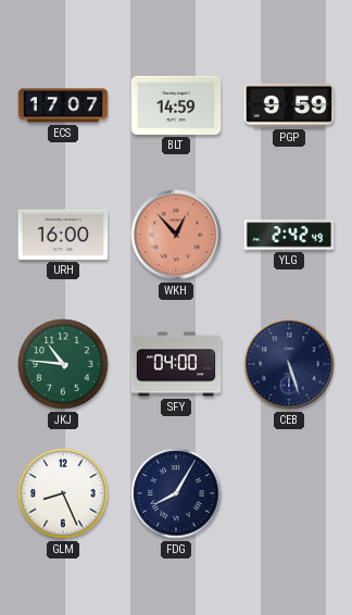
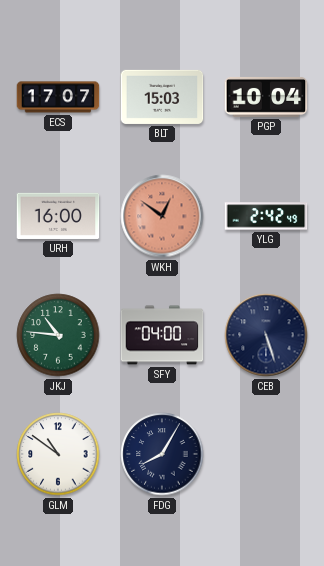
BLT: 14:59 -> 15:03
PGP: 9:59 -> 10:04
WKH: 12:53 -> 12:51
GLM: 8:26 -> 10:51
